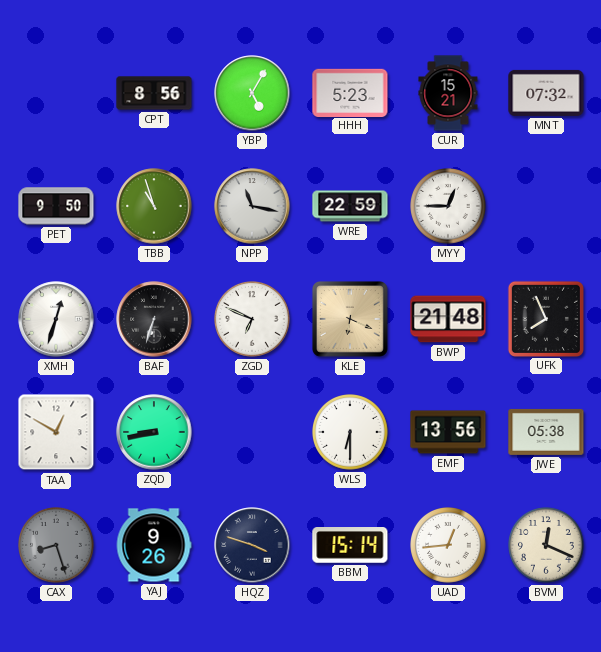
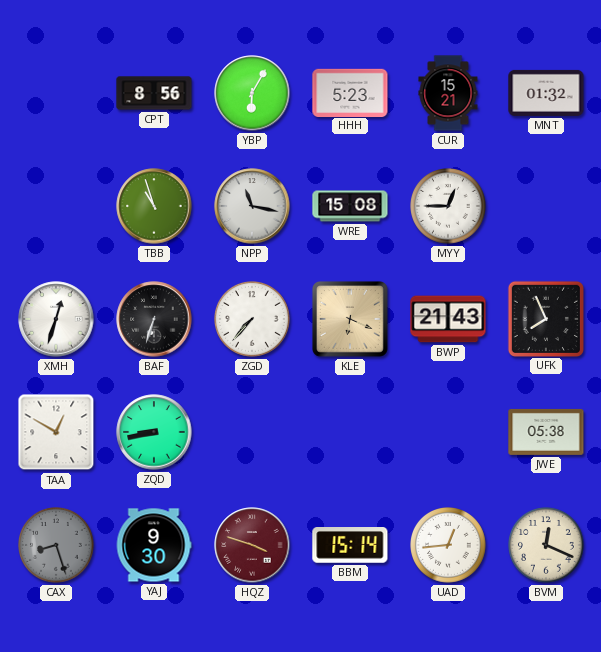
YBP: 5:05 -> 6:05
MNT: 07:32 -> 01:32
PET: 9:50 -> none
WRE: 22:59 -> 15:08
ZGD: 6:49 -> 7:37
BWP: 21:48 -> 21:43
WLS: 6:30 -> none
EMF: 13:56 -> none
YAJ: 9:26 -> 9:30
HQZ dial: navy -> burgundy
